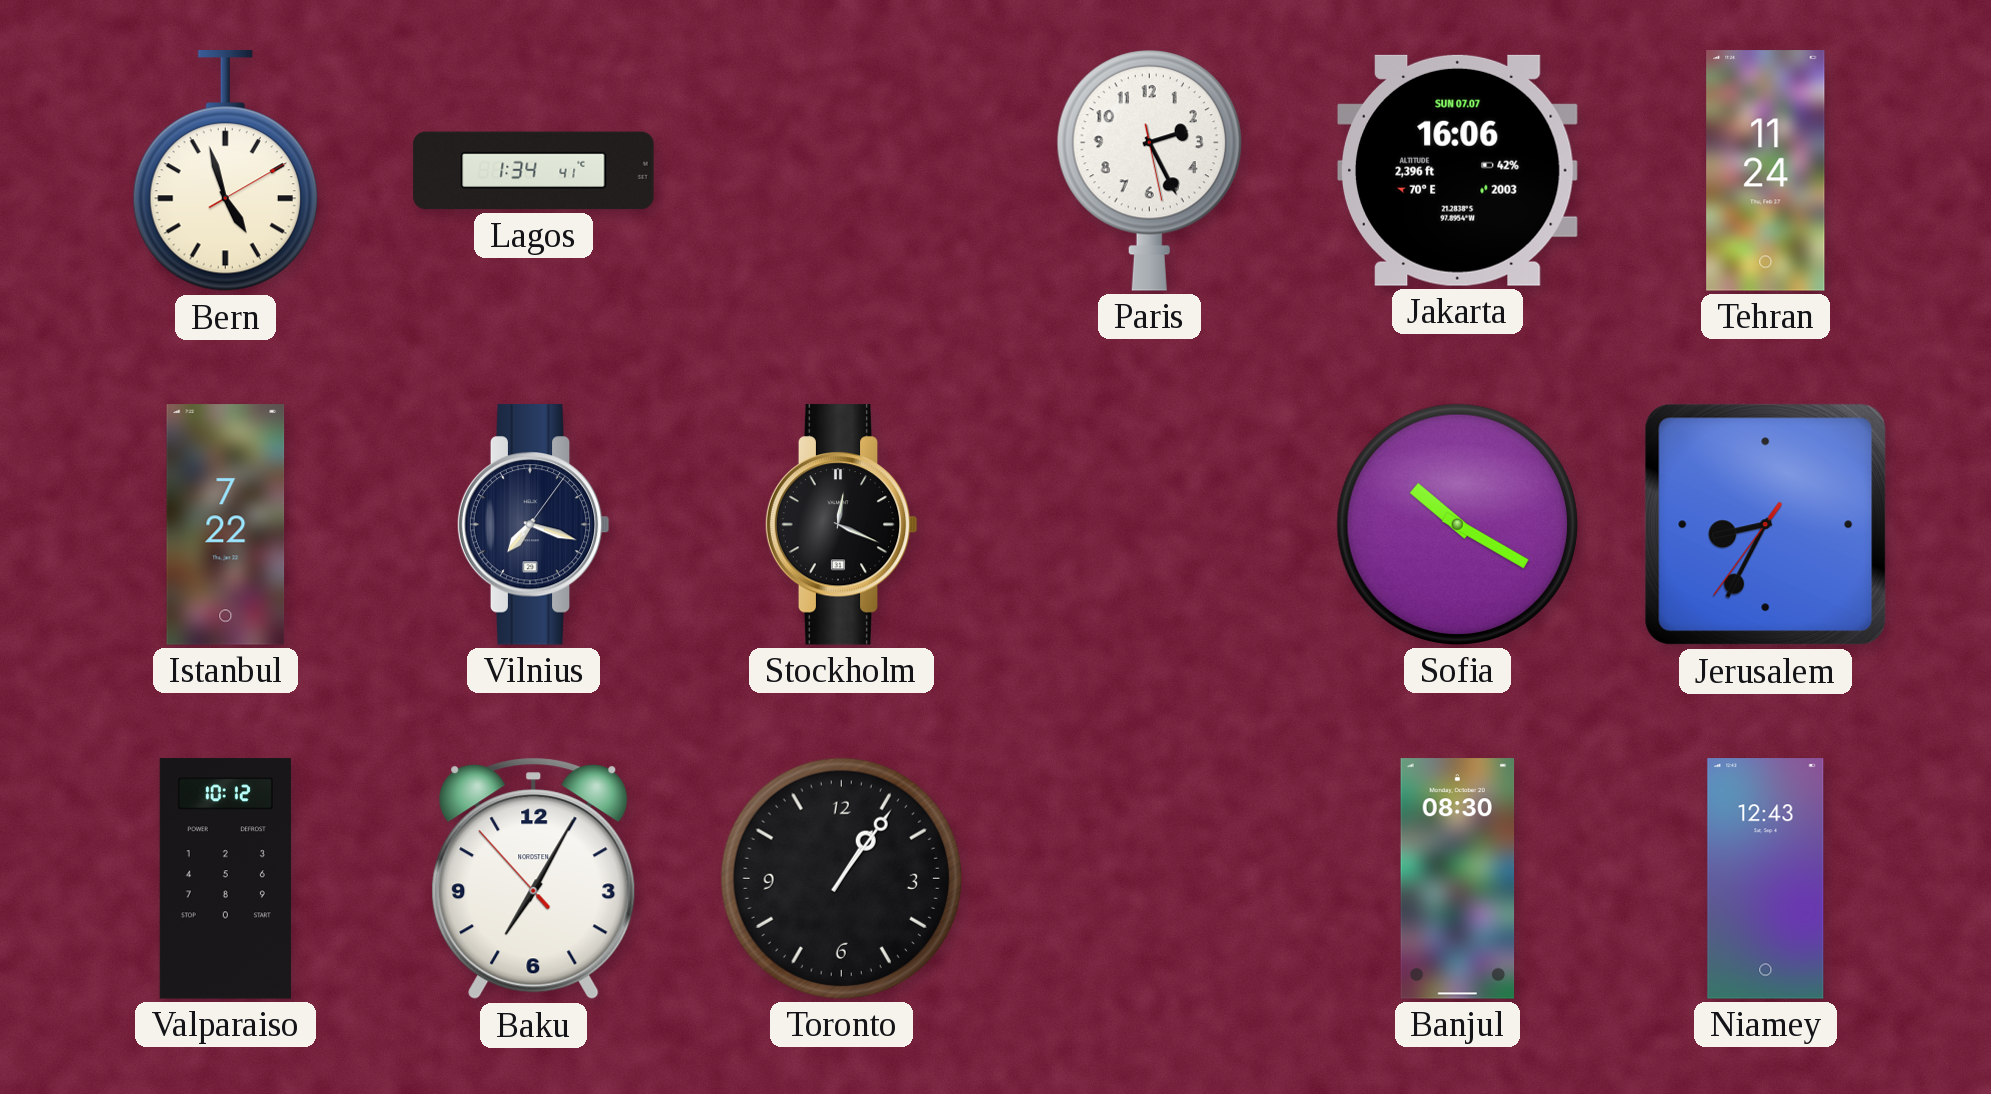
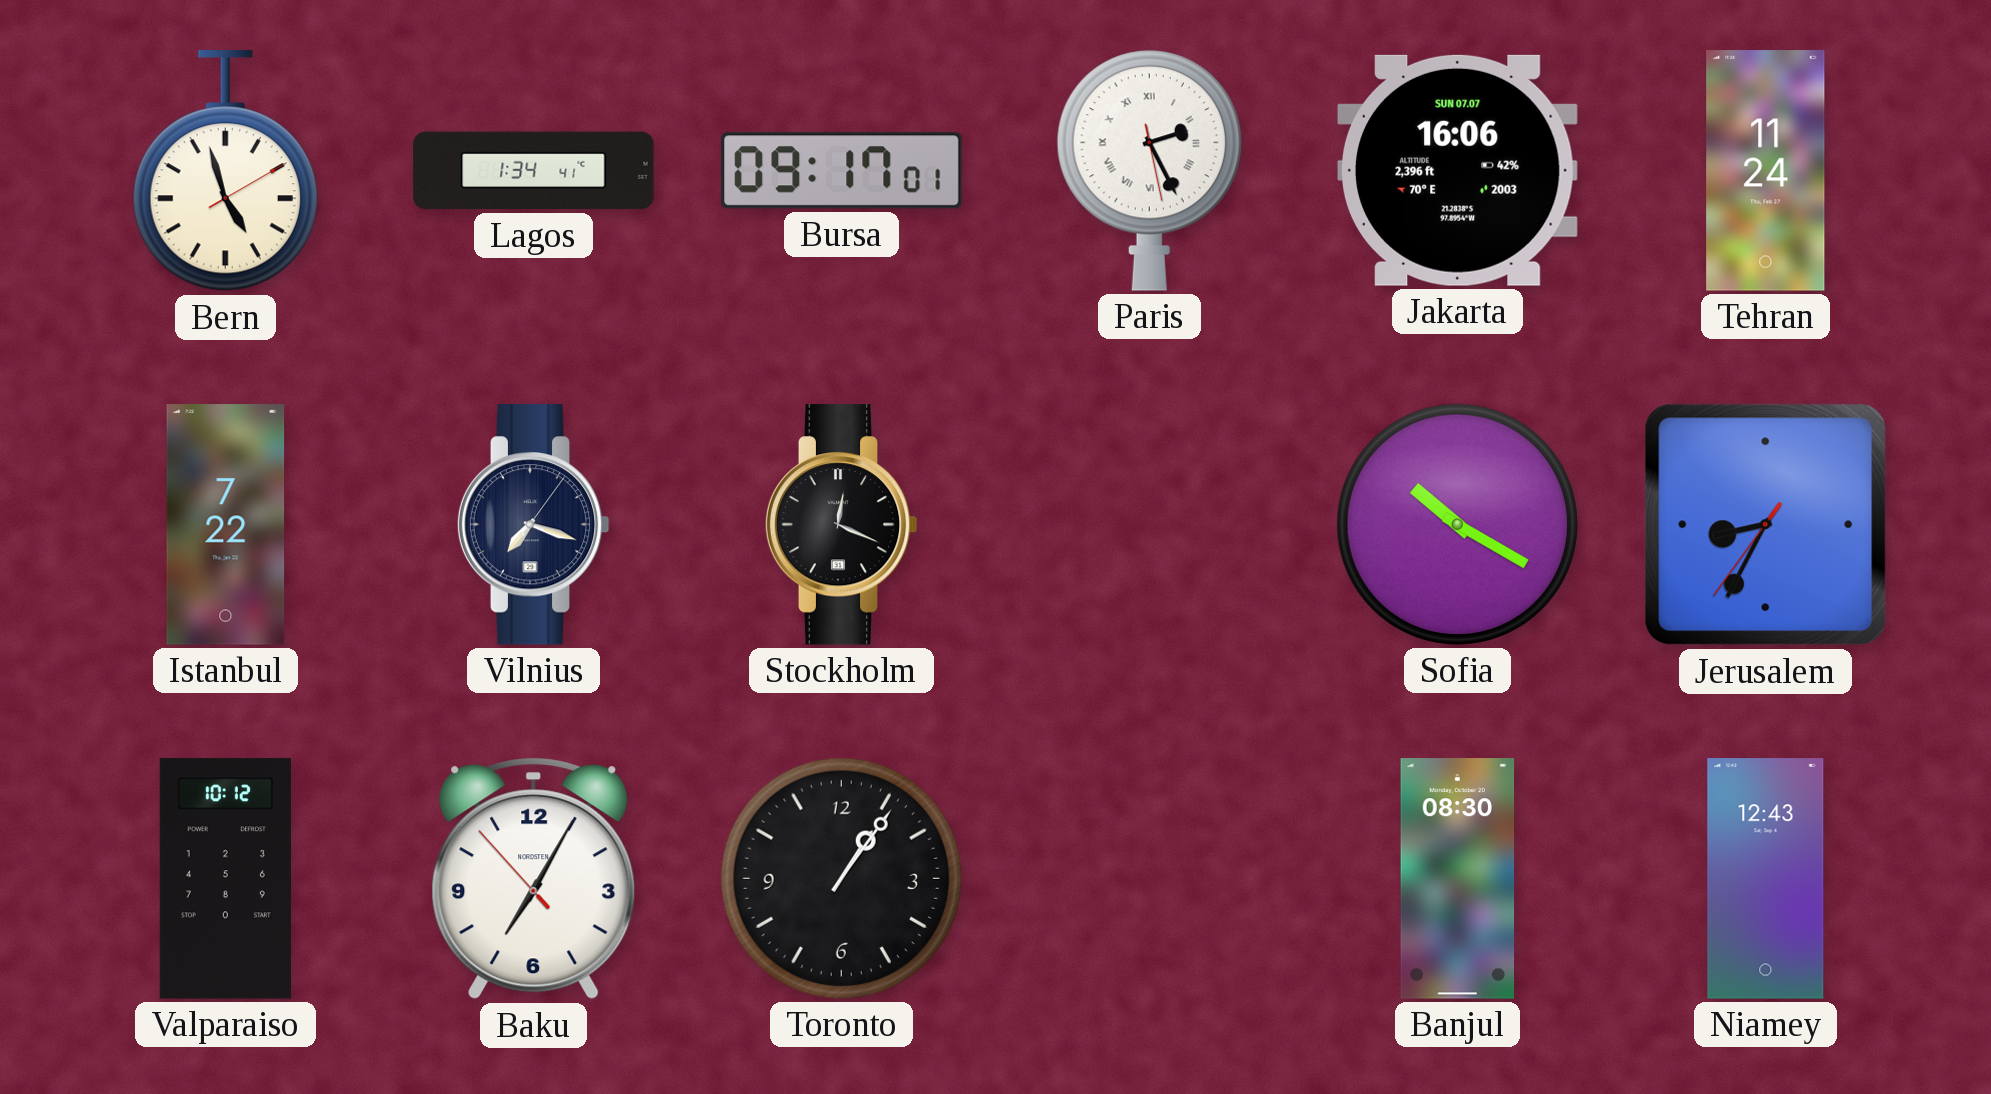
Bursa: none -> 09:17
Paris numerals: Arabic -> Roman
